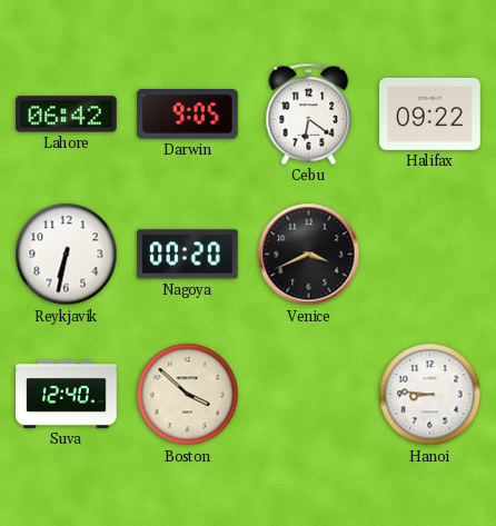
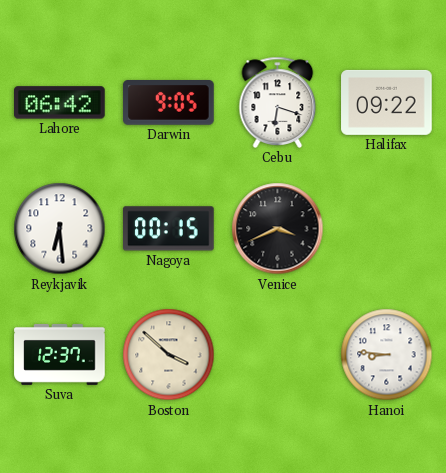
Cebu: 6:21 -> 6:18
Reykjavik: 6:32 -> 6:29
Nagoya: 00:20 -> 00:15
Suva: 12:40 -> 12:37
